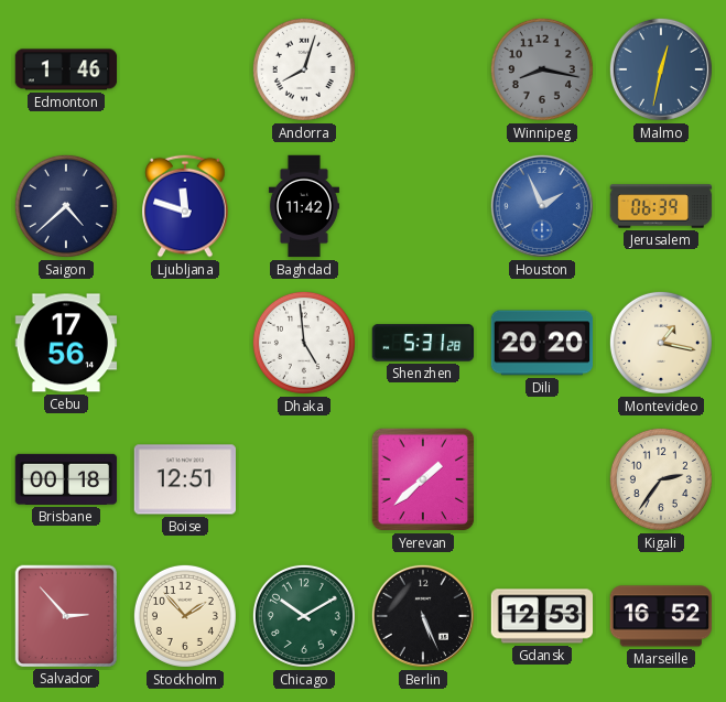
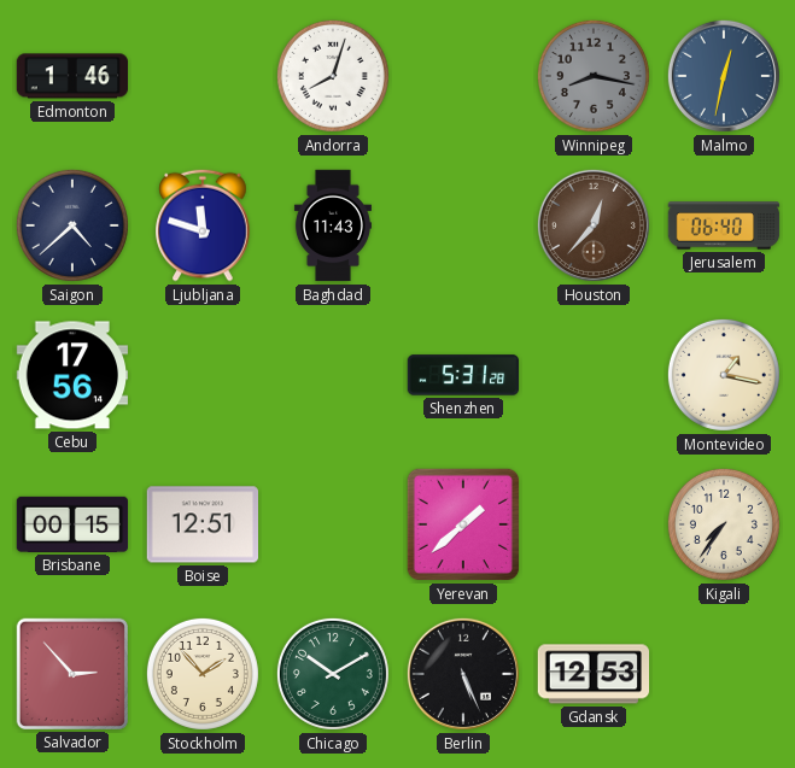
Baghdad: 11:42 -> 11:43
Houston: 1:56 -> 12:37
Houston dial: blue -> brown
Jerusalem: 06:39 -> 06:40
Dhaka: 4:59 -> none
Dili: 20:20 -> none
Brisbane: 00:18 -> 00:15
Kigali: 2:36 -> 7:36
Marseille: 16:52 -> none
